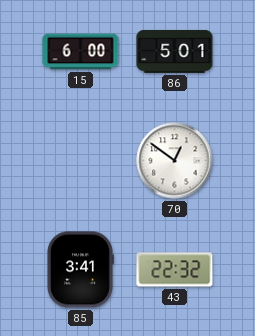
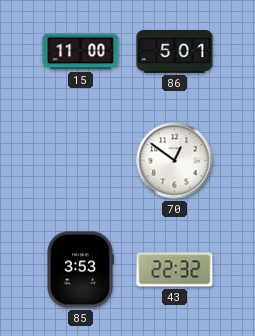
15: 6:00 -> 11:00
85: 3:41 -> 3:53
